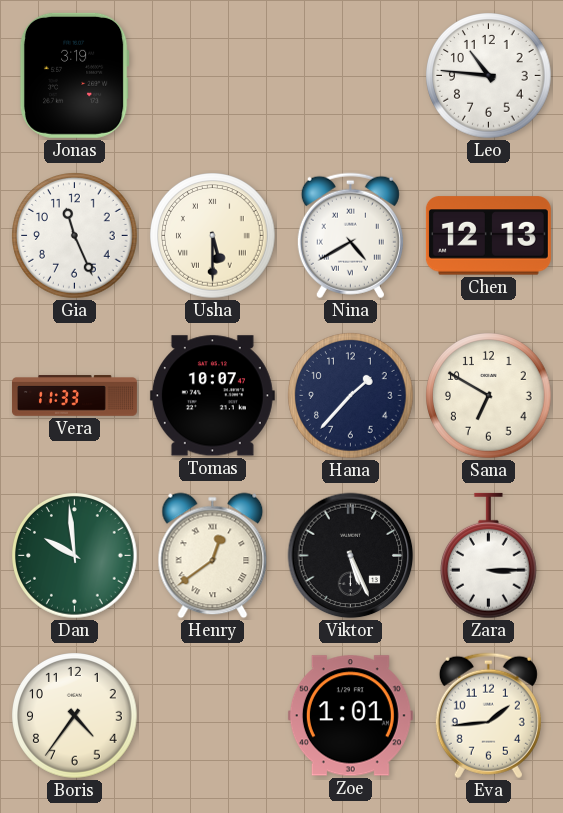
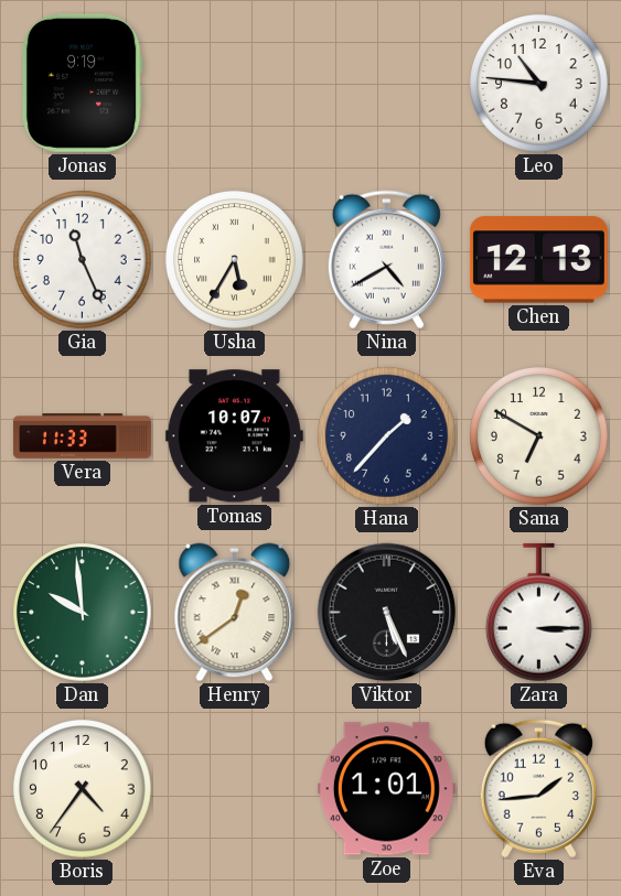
Jonas: 3:19 -> 9:19
Usha: 5:30 -> 5:35
